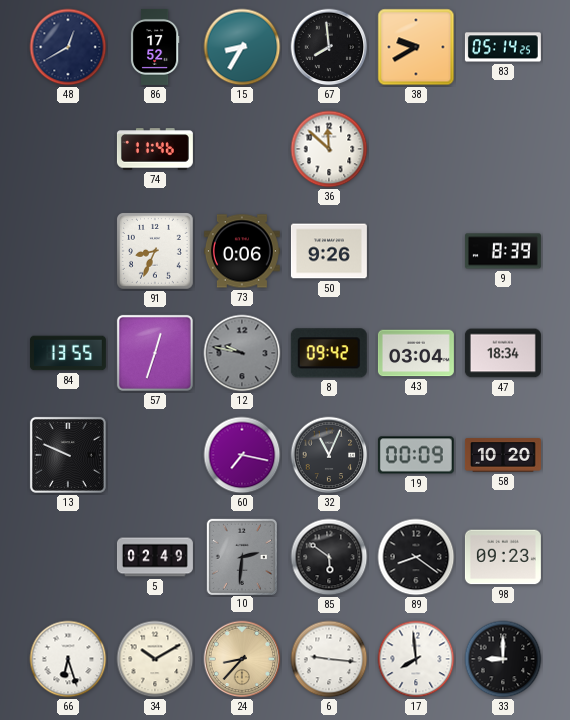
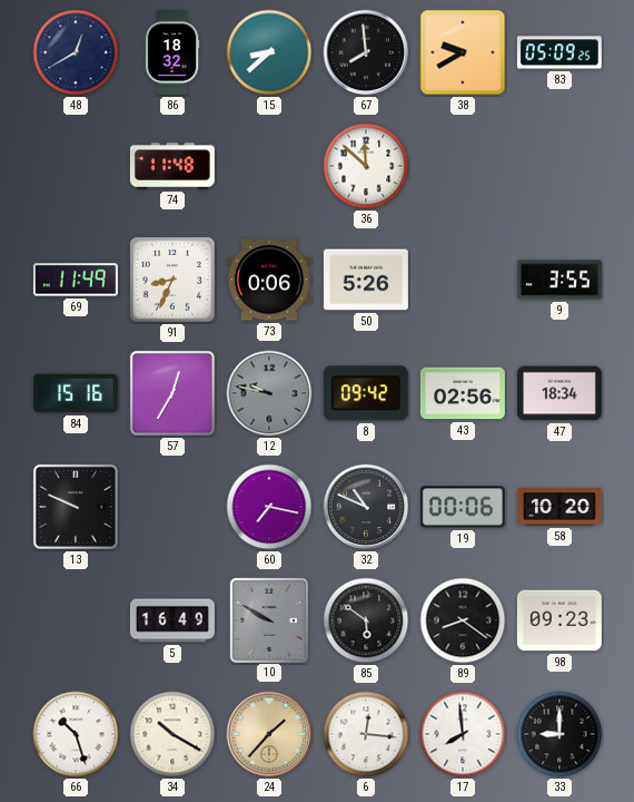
86: 17:52 -> 18:32
15: 8:35 -> 8:38
83: 05:14 -> 05:09
74: 11:46 -> 11:48
69: none -> 11:49
50: 9:26 -> 5:26
9: 8:39 -> 3:55
84: 13:55 -> 15:16
57: 12:33 -> 12:35
43: 03:04 -> 02:56
32: 11:04 -> 10:49
19: 00:09 -> 00:06
5: 02:49 -> 16:49
10: 2:31 -> 9:50
66: 6:27 -> 10:27
34: 10:10 -> 10:20
24: 8:37 -> 1:37
6: 9:16 -> 12:16
